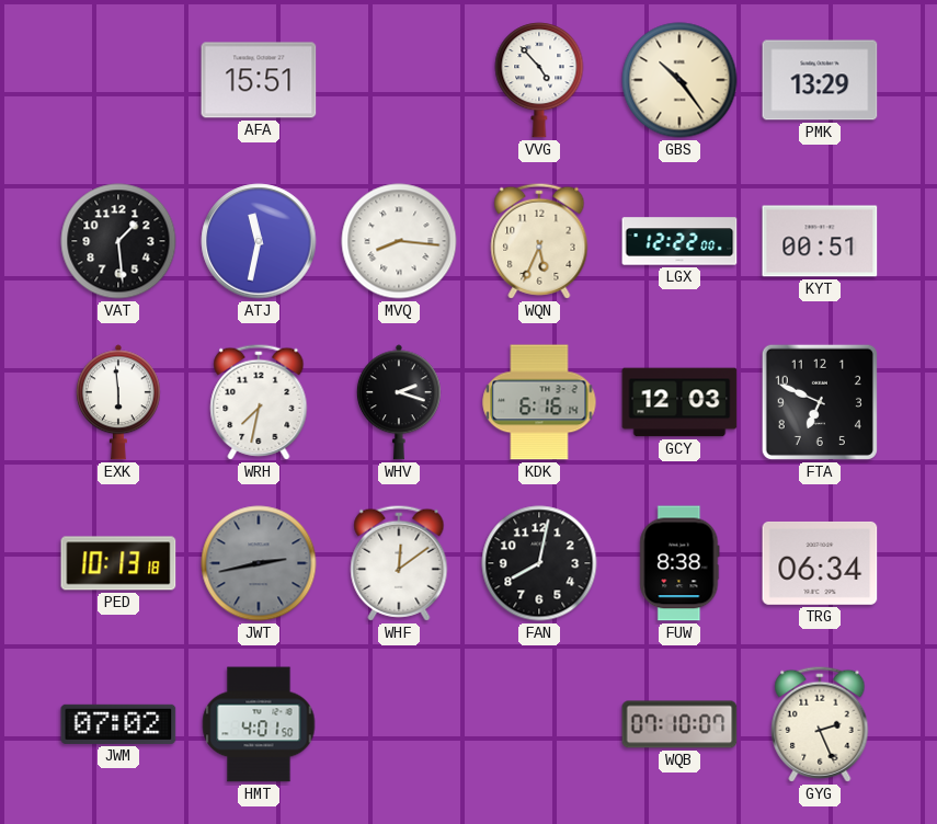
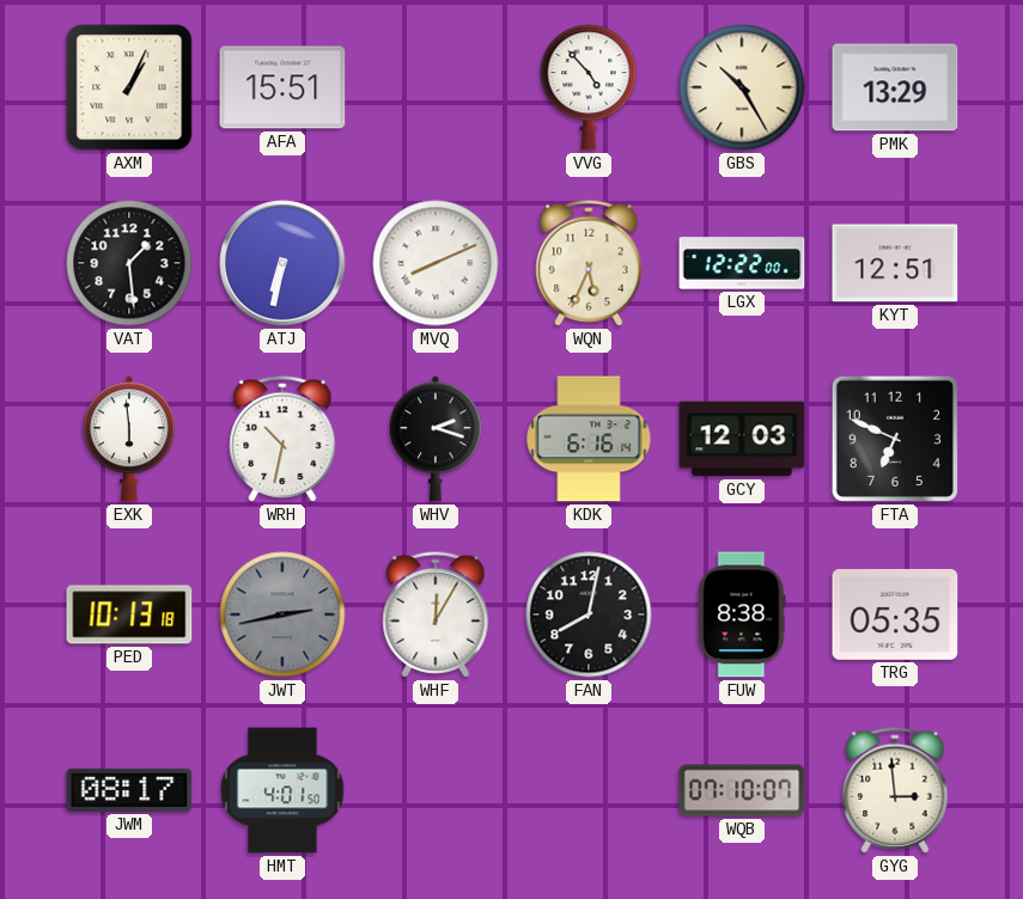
AXM: none -> 1:04
GBS: 10:24 -> 10:25
ATJ: 11:32 -> 6:32
MVQ: 8:16 -> 8:11
KYT: 00:51 -> 12:51
WRH: 7:32 -> 10:32
WHF: 12:09 -> 12:05
TRG: 06:34 -> 05:35
JWM: 07:02 -> 08:17
GYG: 2:26 -> 2:59
